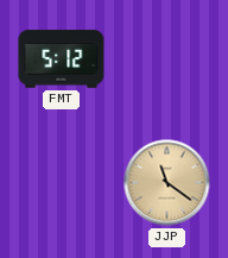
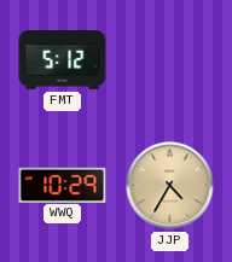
WWQ: none -> 10:29
JJP: 11:21 -> 4:35
